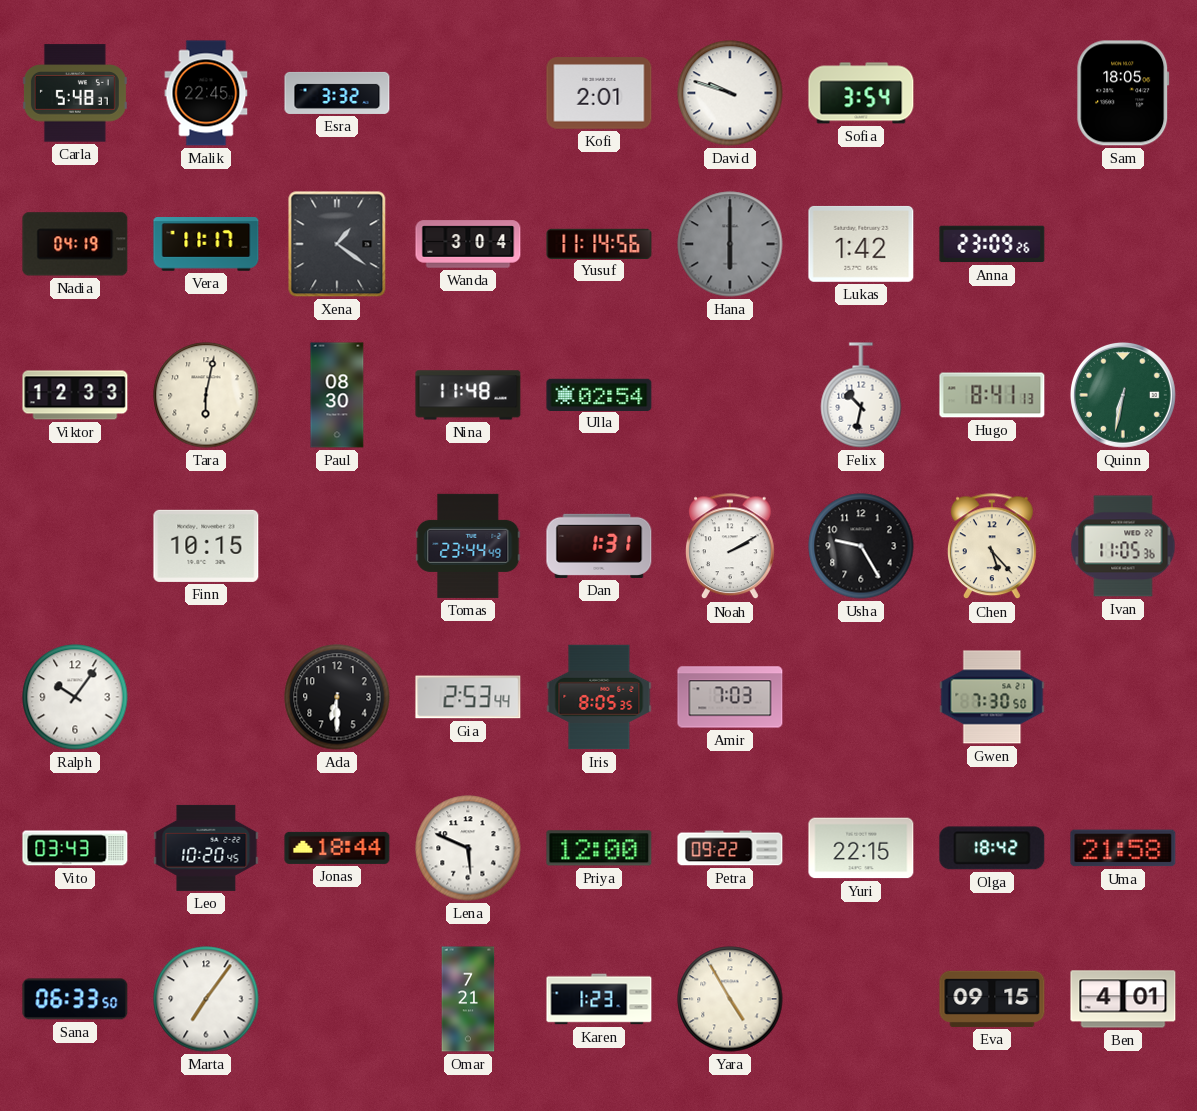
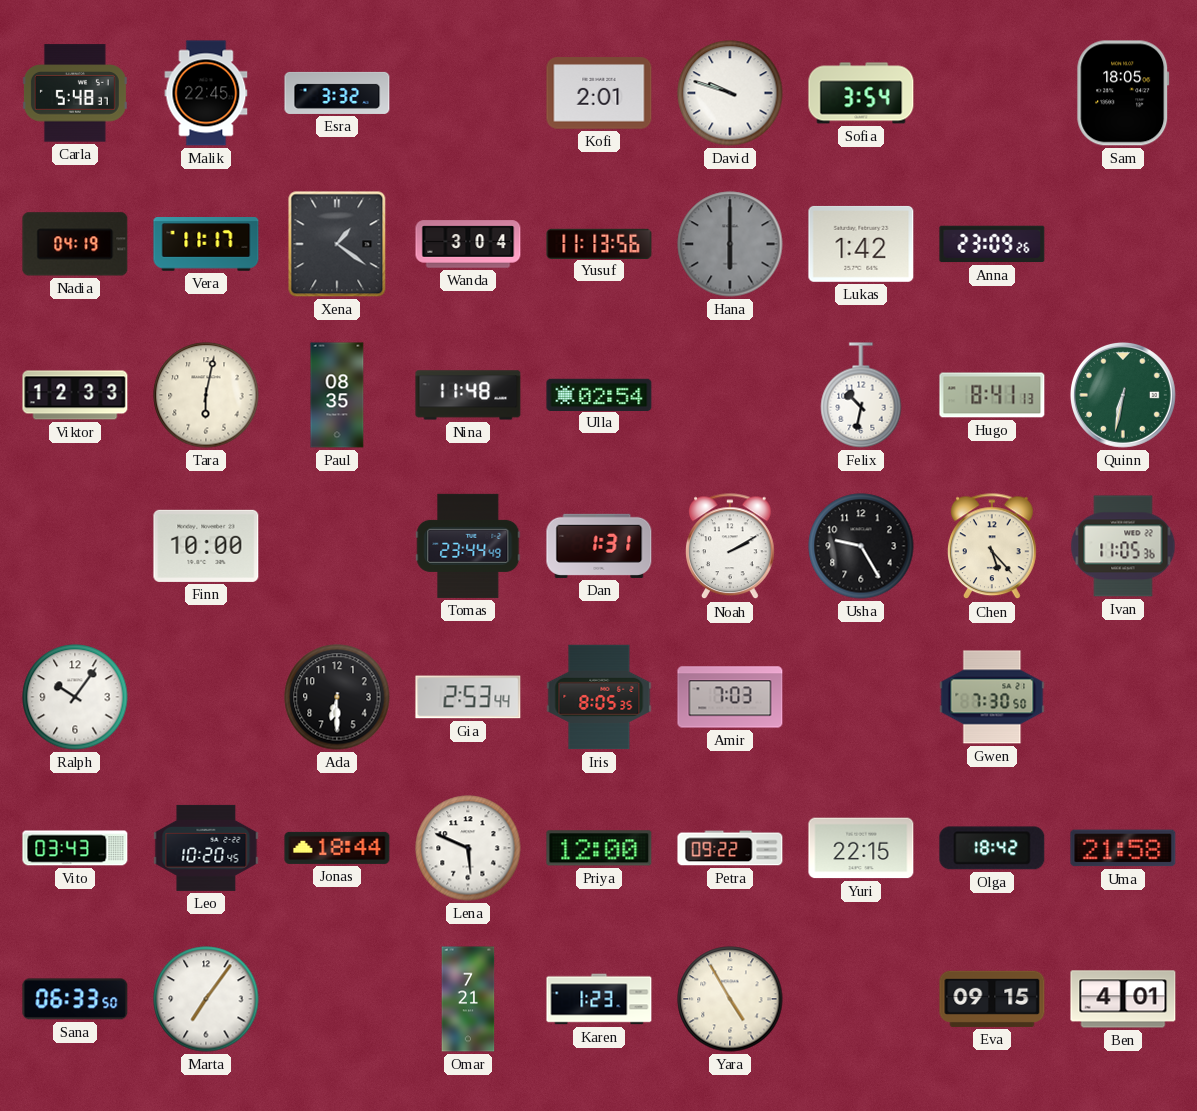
Yusuf: 11:14 -> 11:13
Paul: 08:30 -> 08:35
Finn: 10:15 -> 10:00
